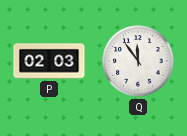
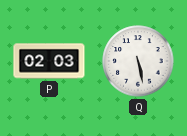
Q: 11:54 -> 5:28
